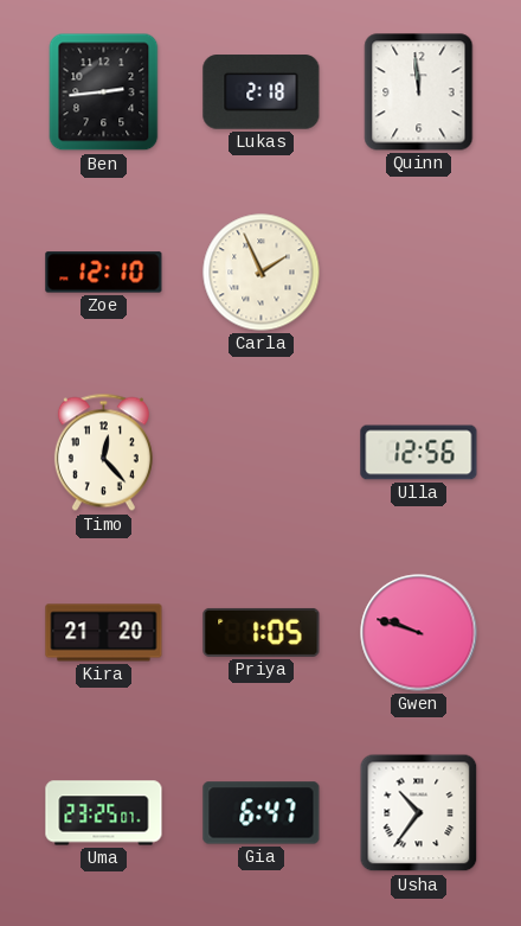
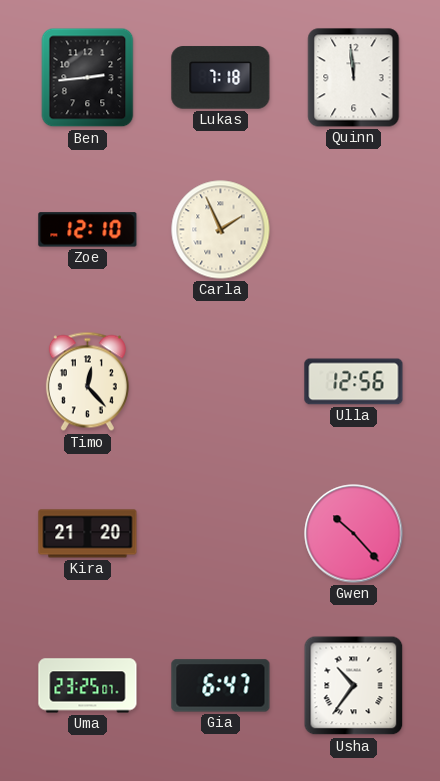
Lukas: 2:18 -> 7:18
Priya: 1:05 -> none
Gwen: 9:48 -> 10:23
